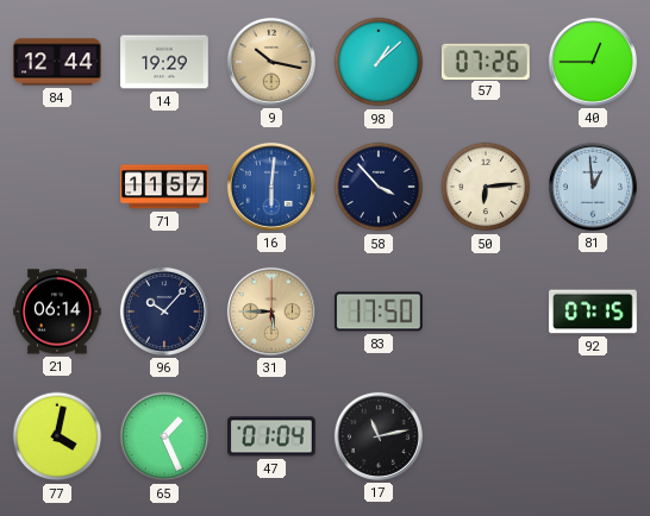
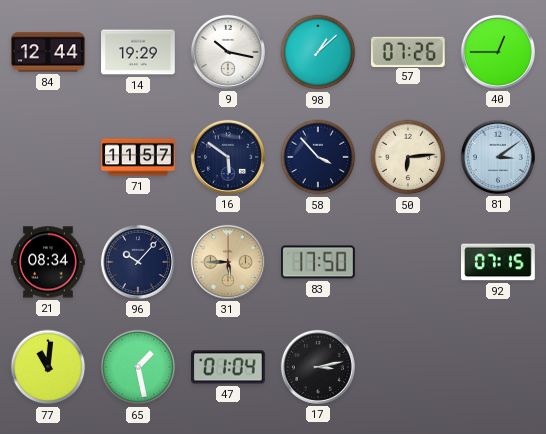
9 dial: champagne -> white
16: 6:01 -> 5:51
16 dial: blue -> navy
81: 12:59 -> 3:09
21: 06:14 -> 08:34
77: 4:02 -> 11:01
65: 1:26 -> 1:28
17: 11:13 -> 3:13
